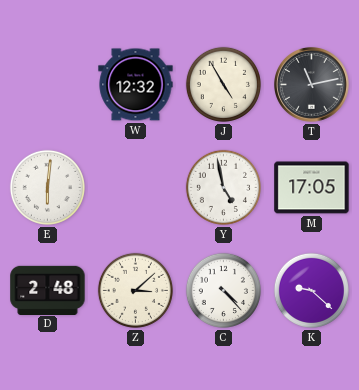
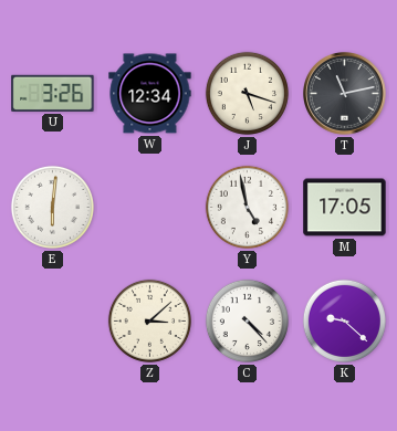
U: none -> 3:26
W: 12:32 -> 12:34
J: 4:55 -> 5:18
D: 2:48 -> none
